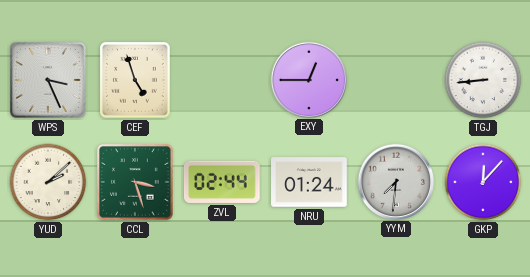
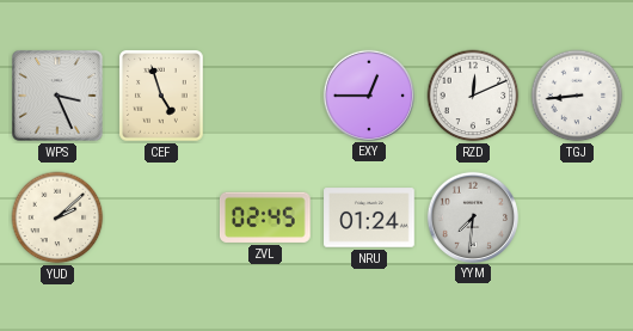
RZD: none -> 12:11
CCL: 3:27 -> none
ZVL: 02:44 -> 02:45
GKP: 12:07 -> none
